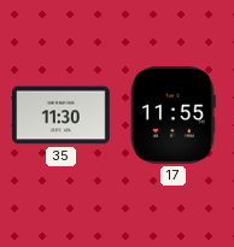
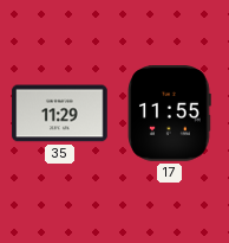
35: 11:30 -> 11:29
